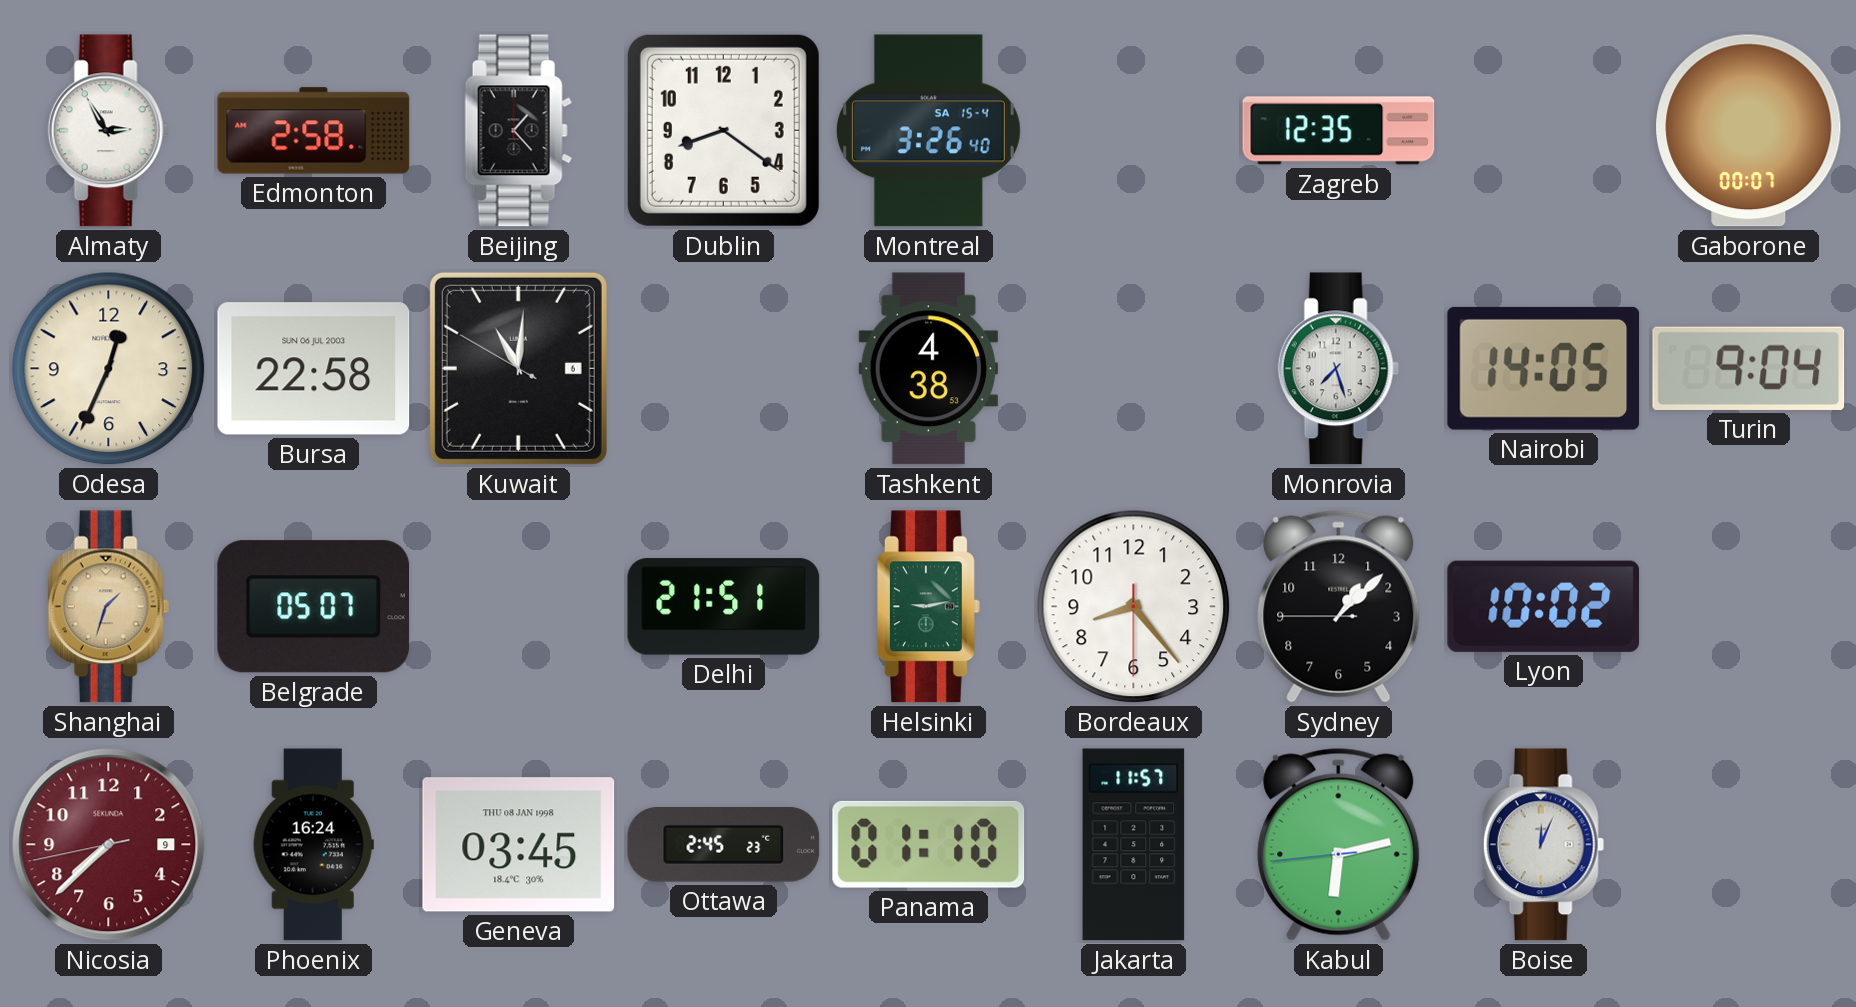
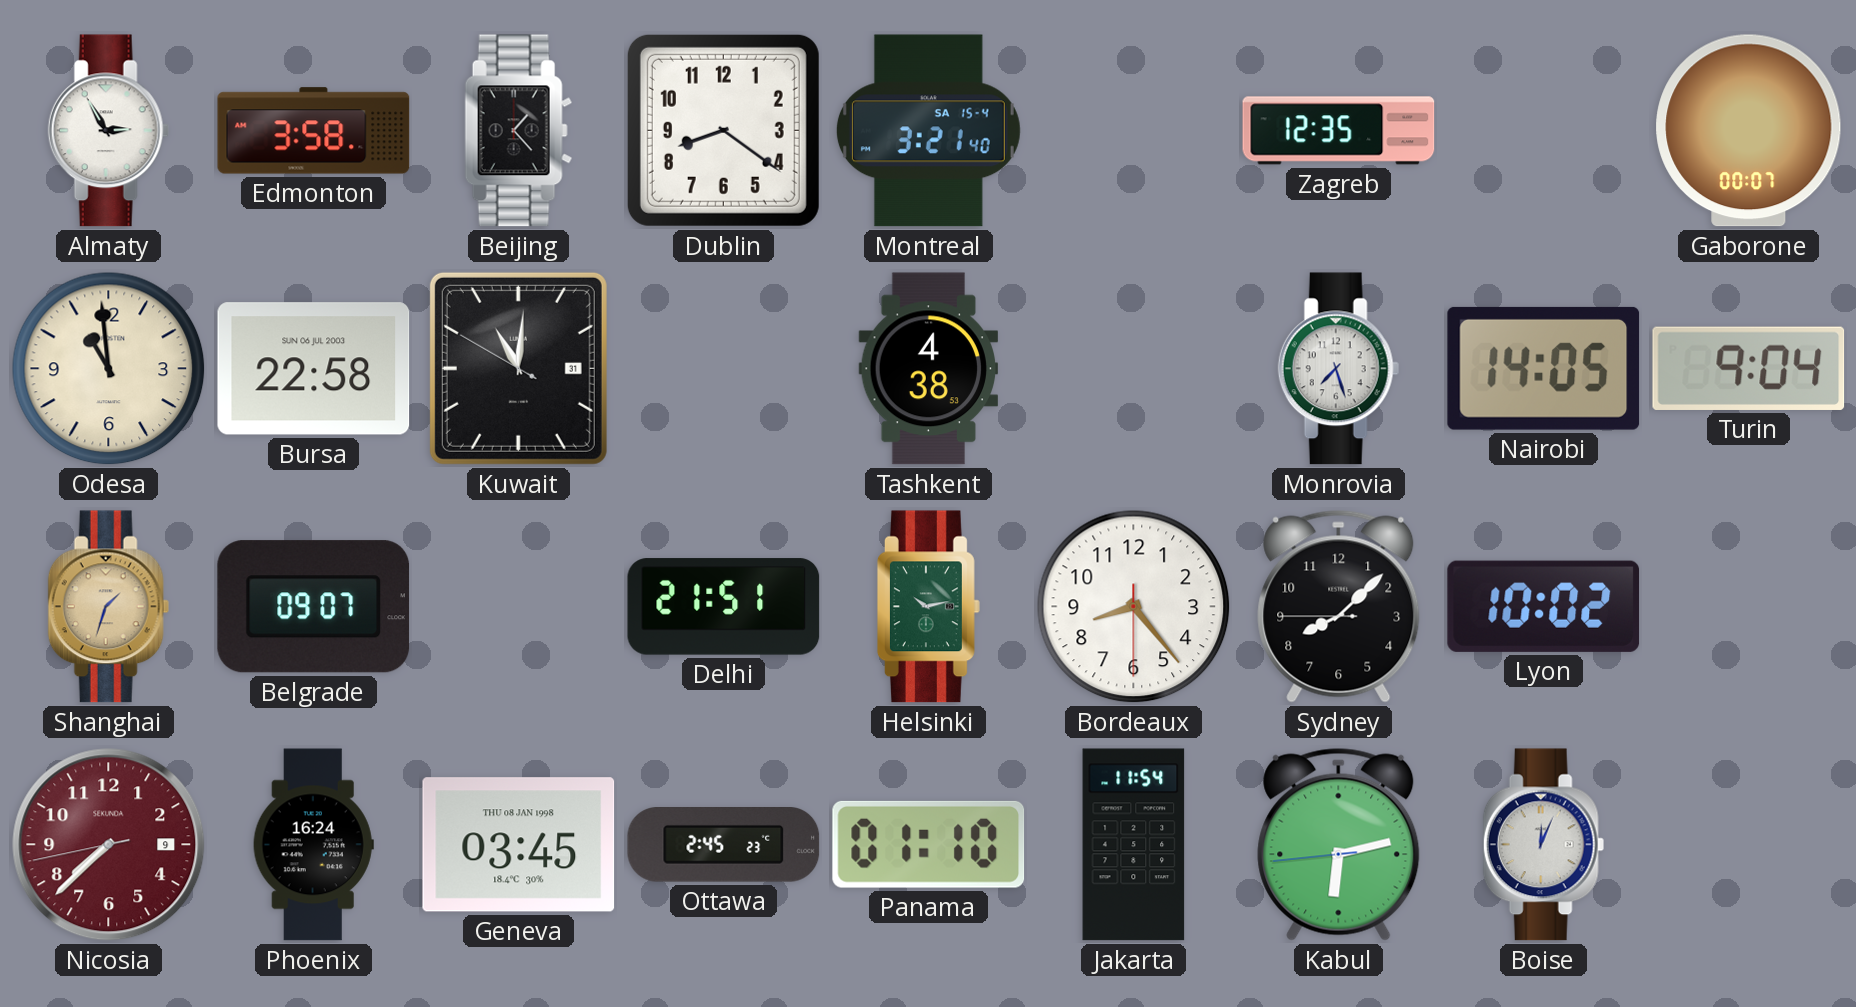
Edmonton: 2:58 -> 3:58
Montreal: 3:26 -> 3:21
Odesa: 12:34 -> 10:59
Kuwait date: 6 -> 31
Belgrade: 05:07 -> 09:07
Helsinki: 9:13 -> 10:13
Sydney: 1:07 -> 8:07
Jakarta: 11:57 -> 11:54
